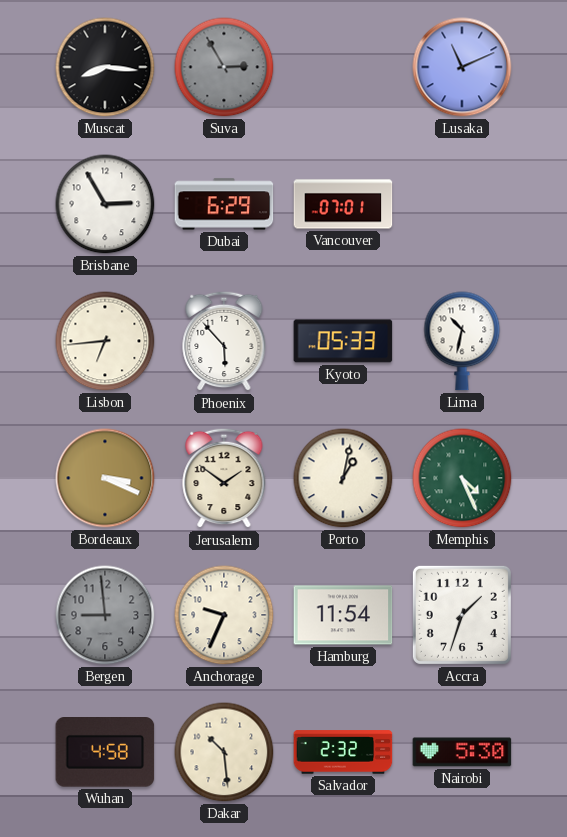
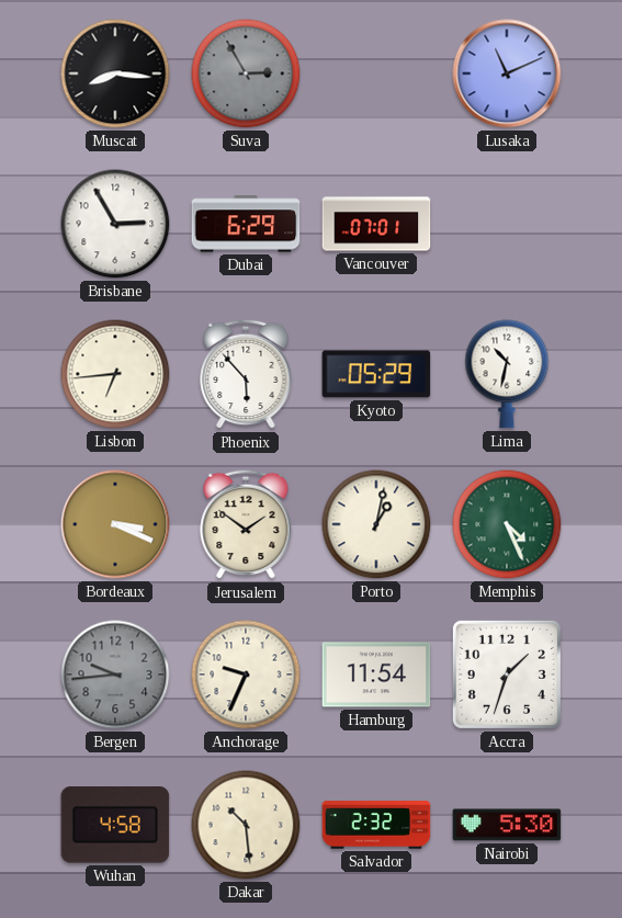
Kyoto: 05:33 -> 05:29
Bergen: 8:59 -> 9:44
